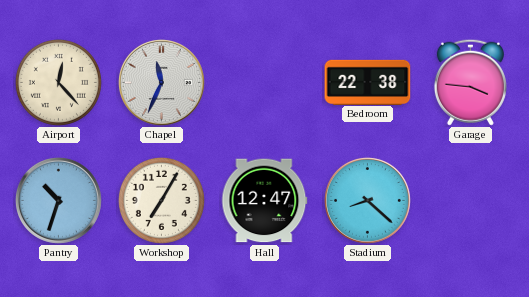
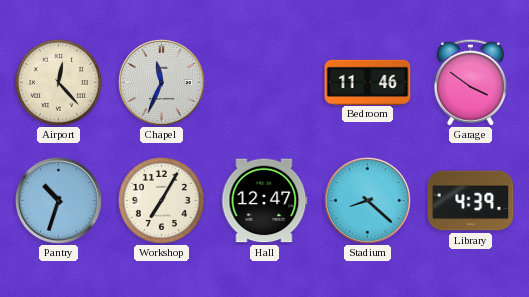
Bedroom: 22:38 -> 11:46
Garage: 3:46 -> 3:51
Library: none -> 4:39
